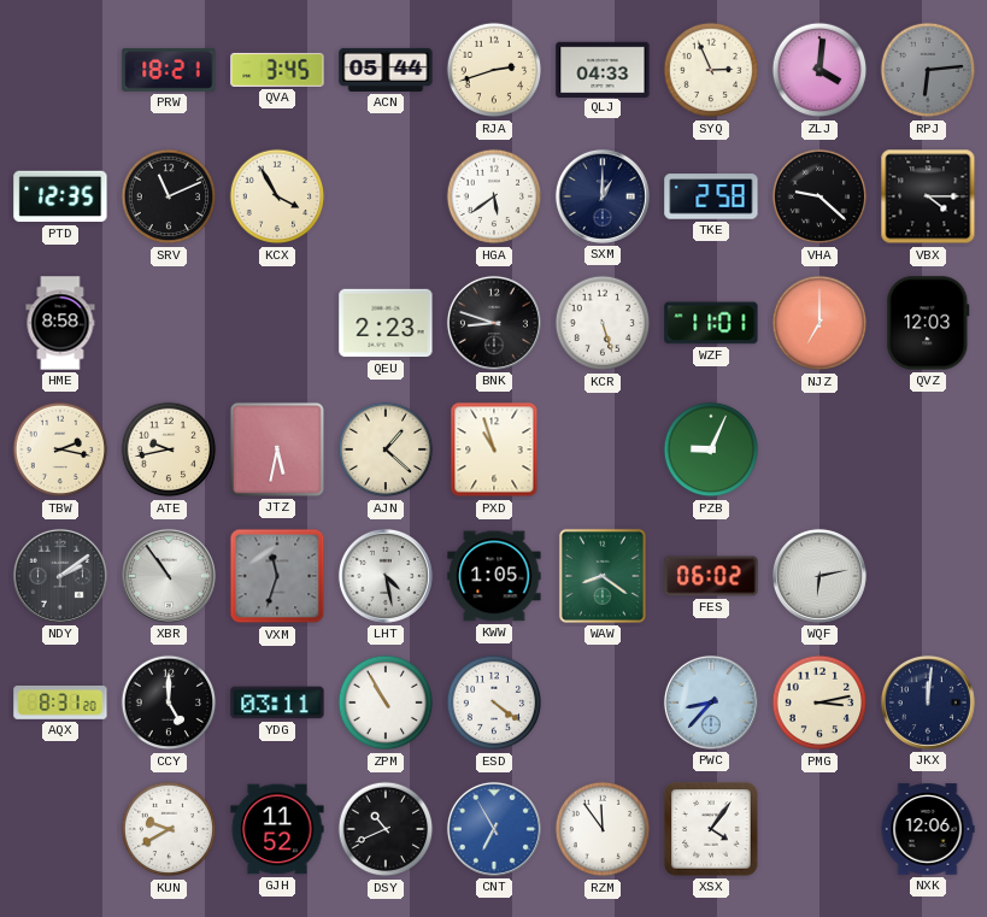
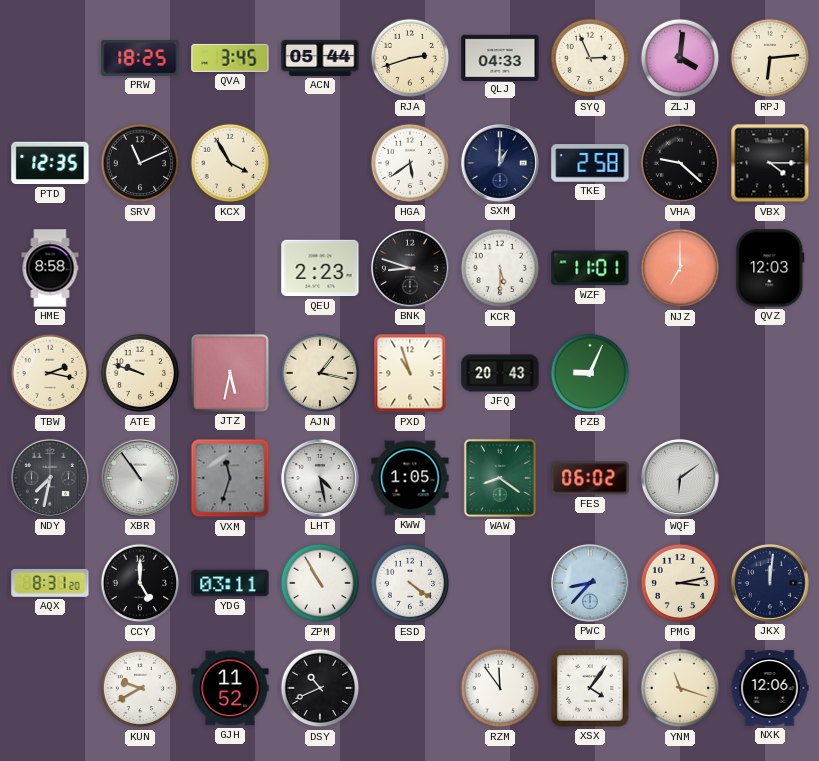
PRW: 18:21 -> 18:25
RPJ dial: grey -> cream
KCR: 5:27 -> 5:30
ATE: 9:43 -> 9:48
AJN: 1:22 -> 1:17
JFQ: none -> 20:43
NDY: 2:09 -> 7:32
WQF: 6:13 -> 6:09
CNT: 6:55 -> none
YNM: none -> 11:18
